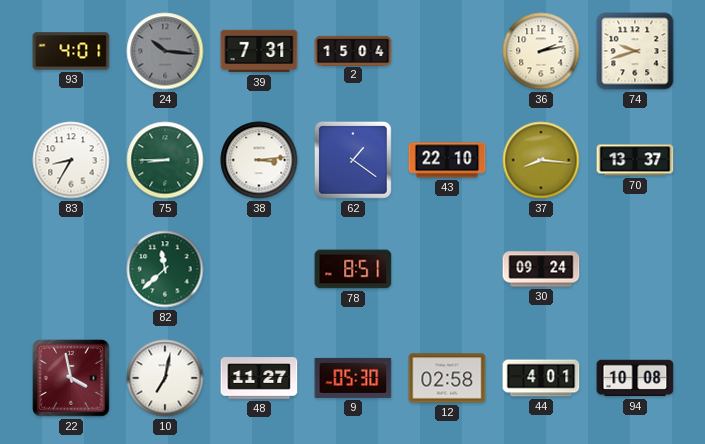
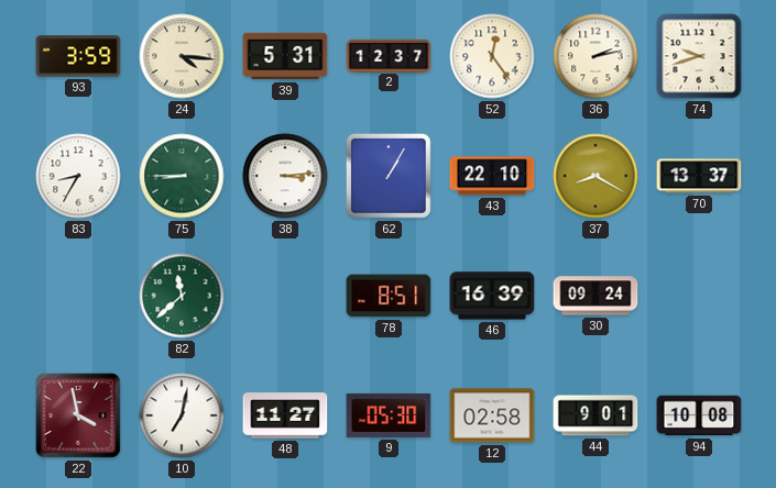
93: 4:01 -> 3:59
24: 10:16 -> 4:16
24 dial: grey -> cream
39: 7:31 -> 5:31
2: 15:04 -> 12:37
52: none -> 12:24
62: 1:21 -> 1:05
37: 8:16 -> 8:20
46: none -> 16:39
44: 4:01 -> 9:01
